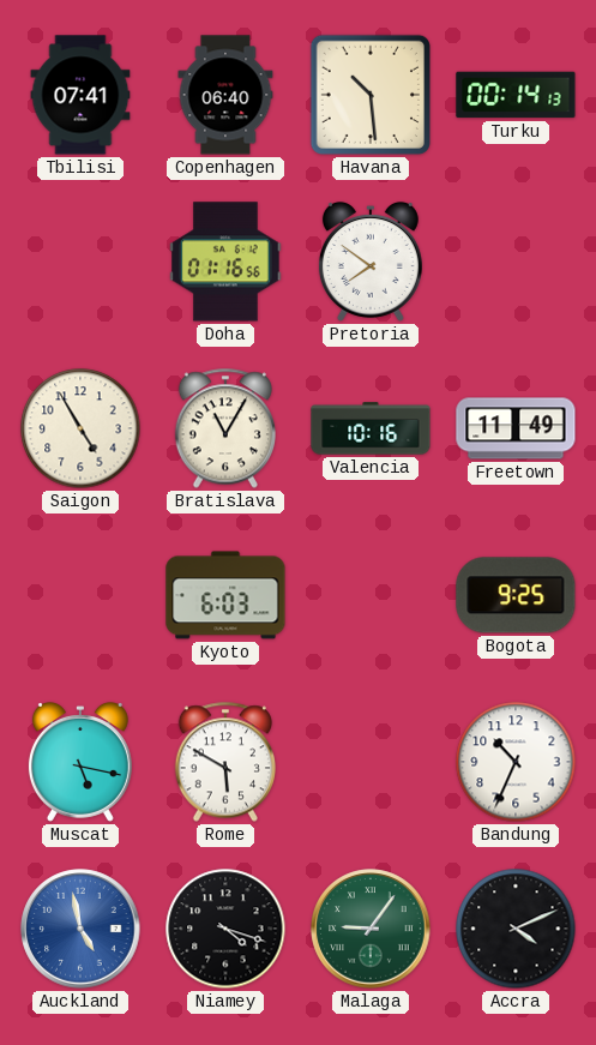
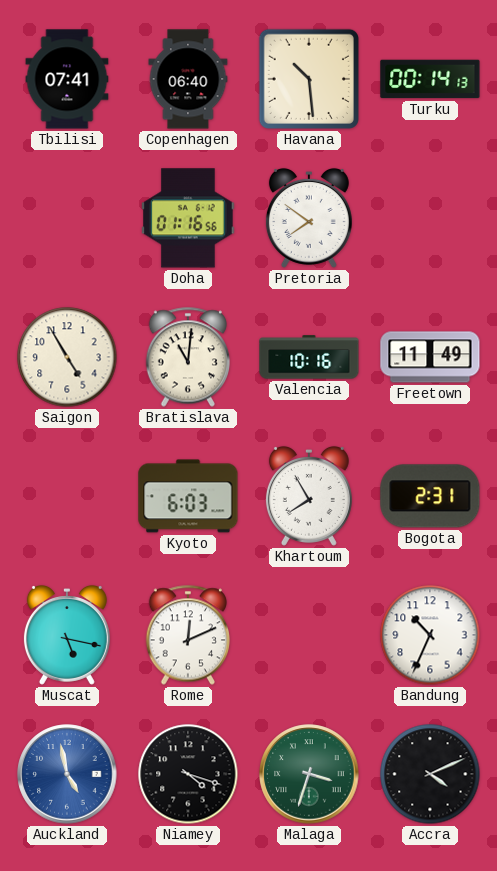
Bratislava: 11:05 -> 11:01
Khartoum: none -> 7:55
Bogota: 9:25 -> 2:31
Rome: 5:50 -> 12:11
Malaga: 9:06 -> 3:33
